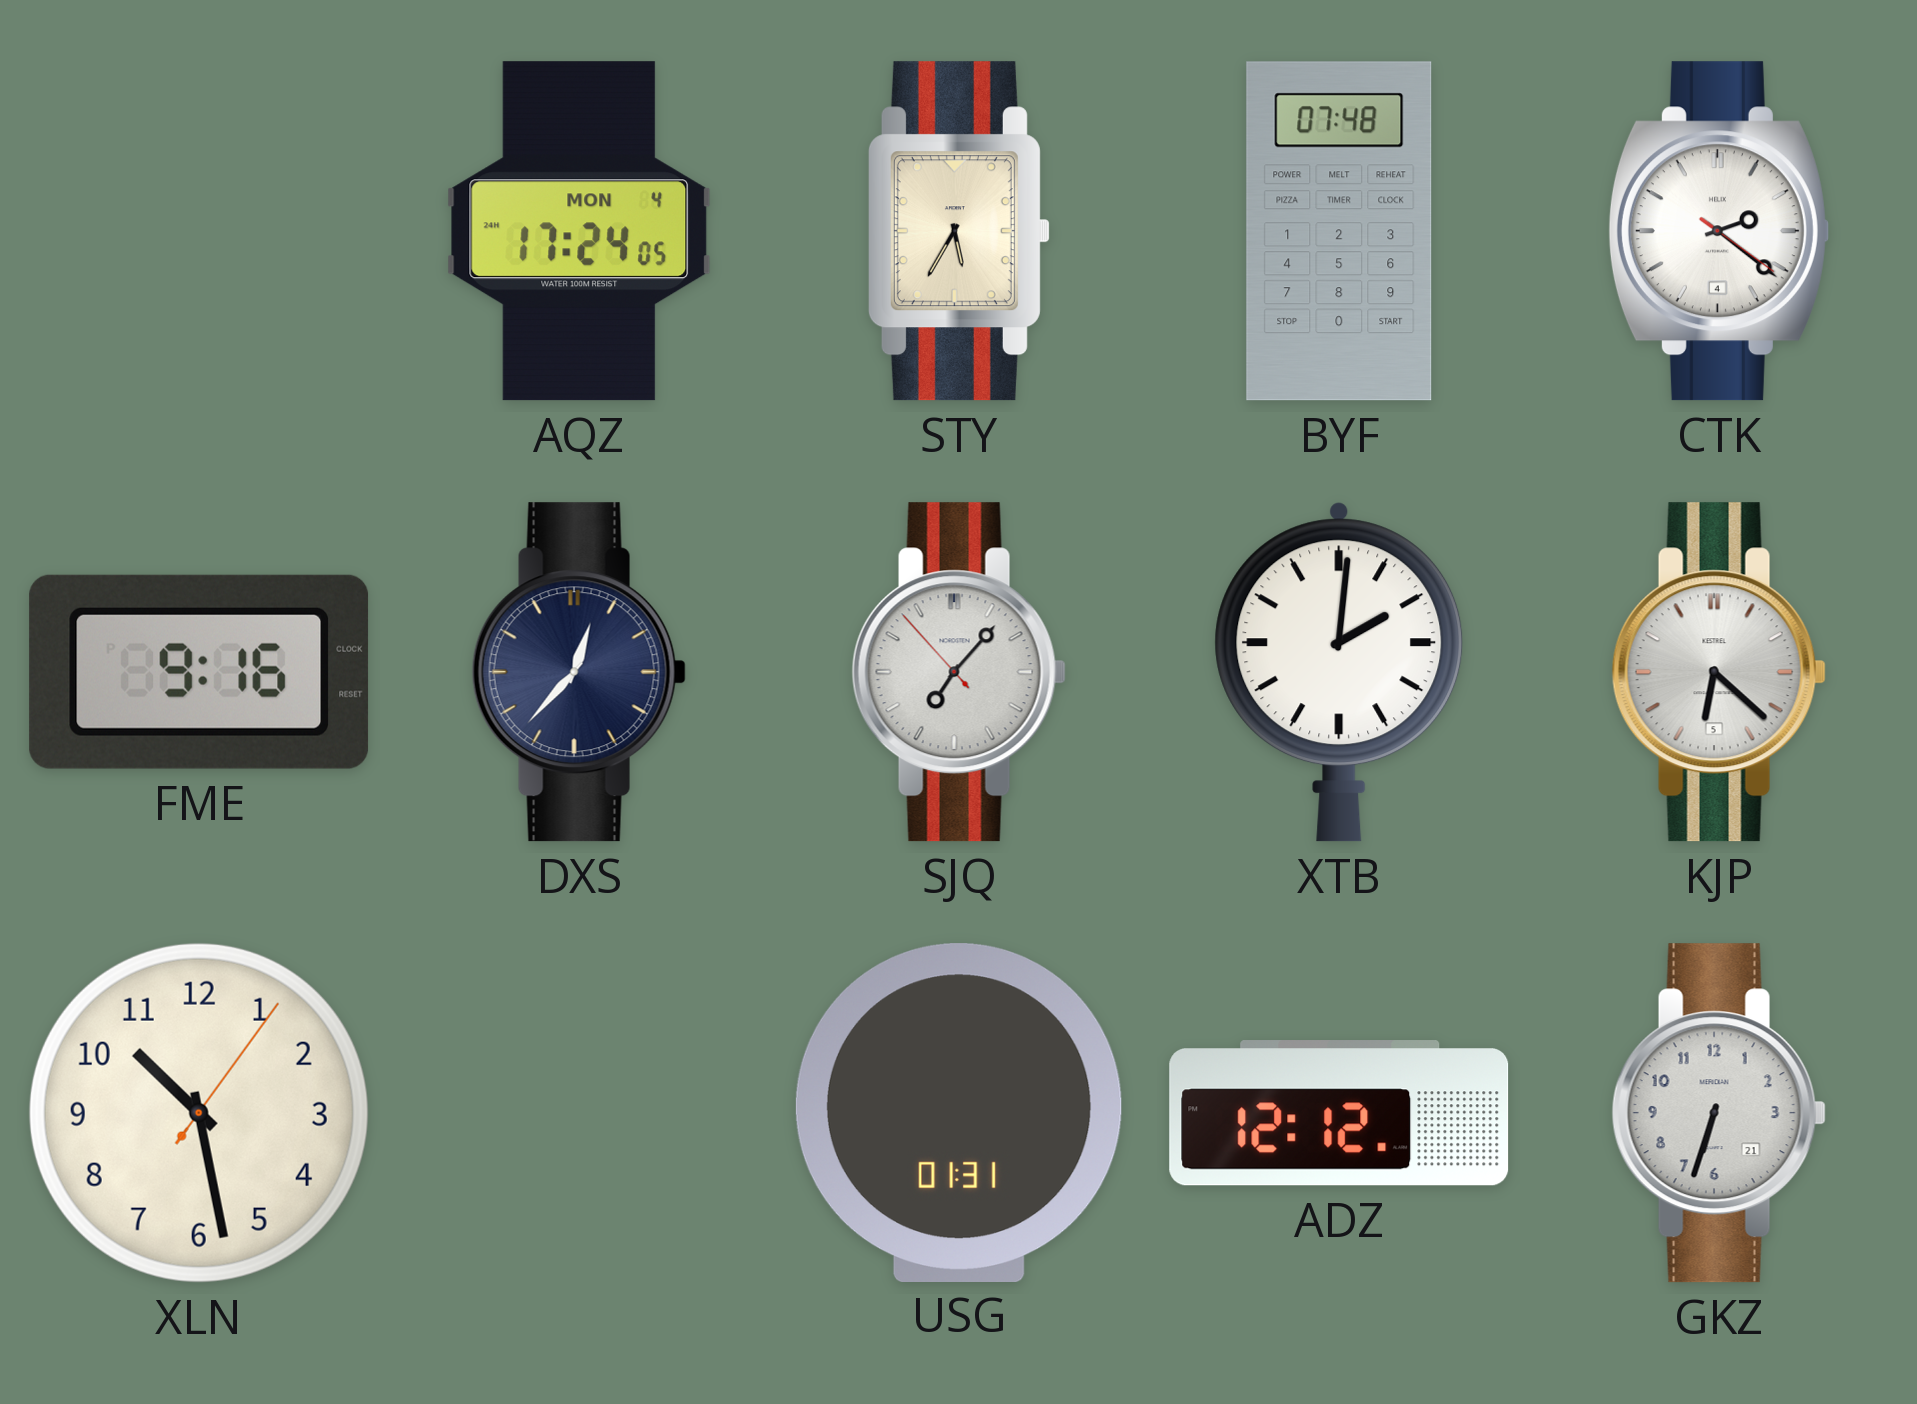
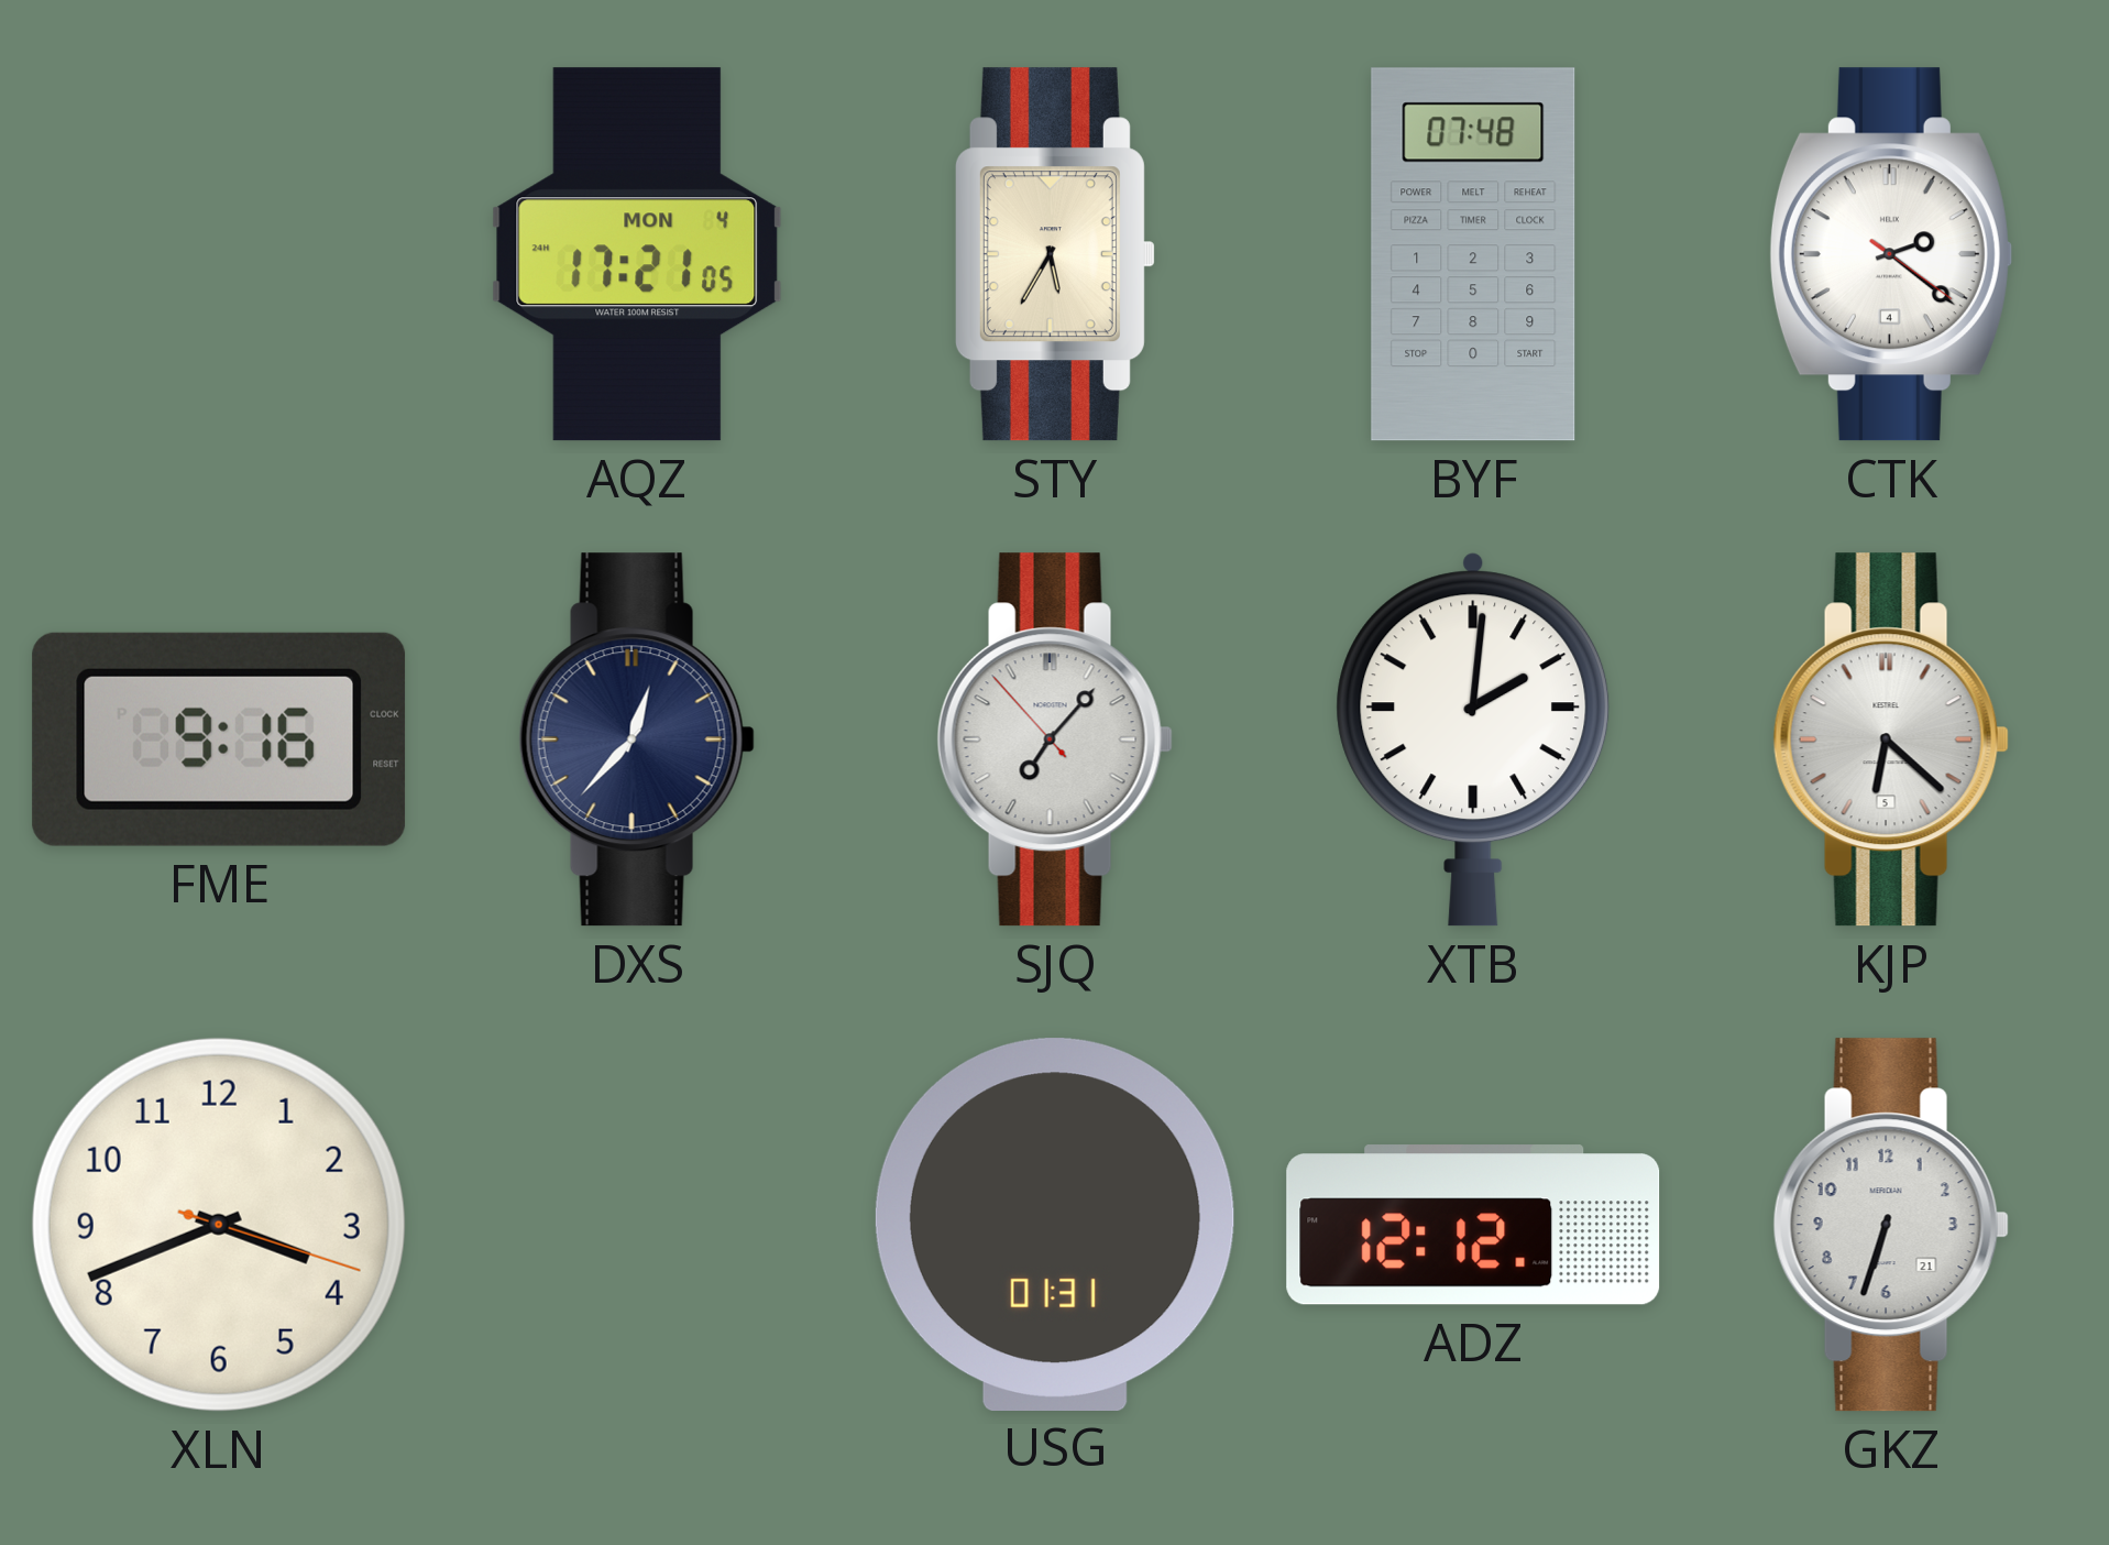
AQZ: 17:24 -> 17:21
XLN: 10:28 -> 3:41
